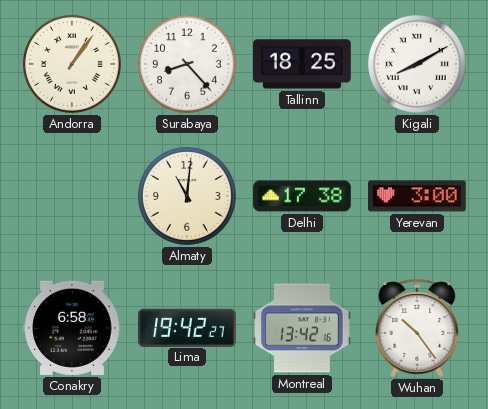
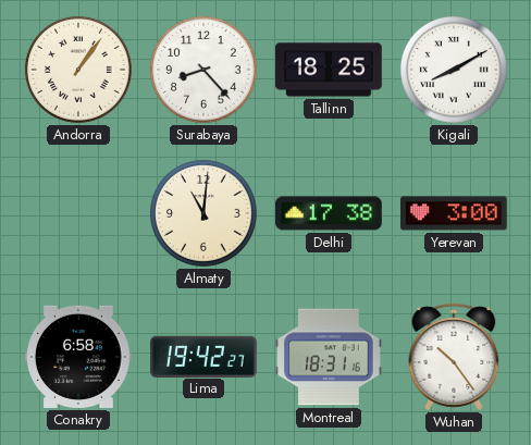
Montreal: 13:42 -> 18:31
